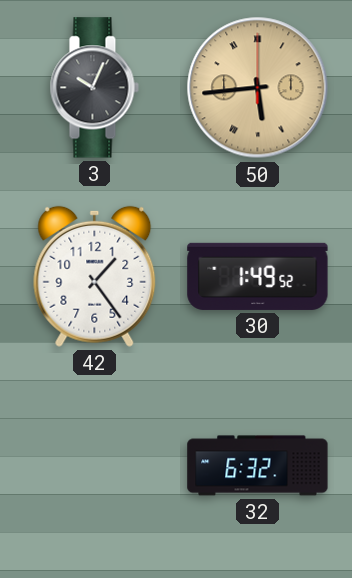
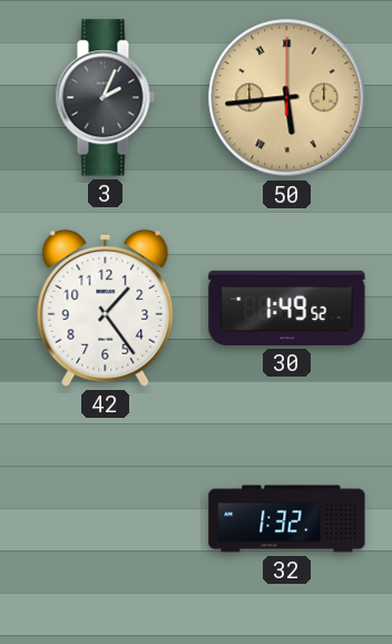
3: 10:04 -> 2:04
32: 6:32 -> 1:32
